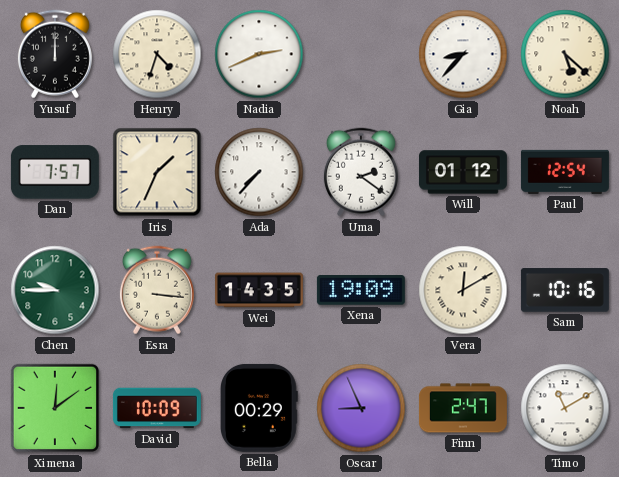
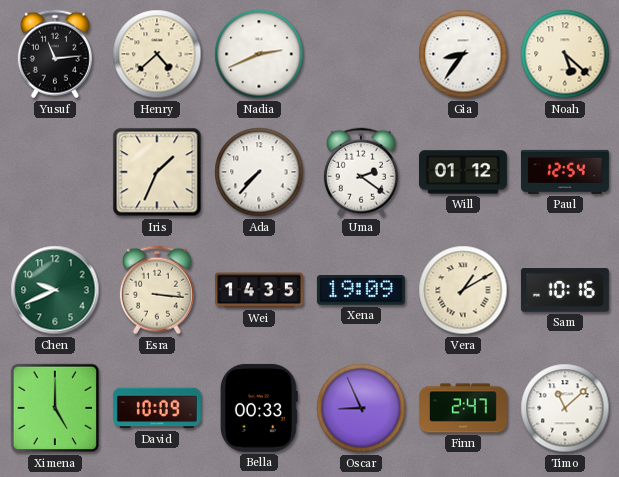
Yusuf: 12:00 -> 11:14
Henry: 4:33 -> 4:38
Gia: 8:37 -> 8:36
Dan: 7:57 -> none
Chen: 9:45 -> 9:41
Vera: 12:10 -> 1:10
Ximena: 12:09 -> 5:00
Bella: 00:29 -> 00:33
Timo: 11:10 -> 11:08
